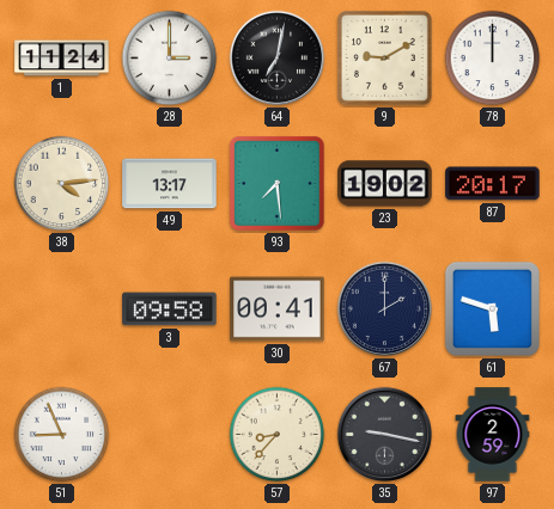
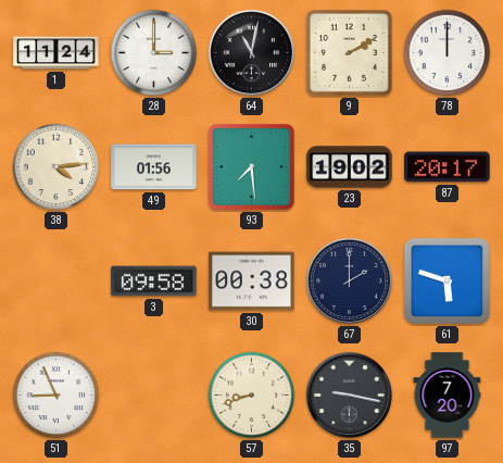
64: 7:02 -> 11:02
9: 9:10 -> 2:10
49: 13:17 -> 01:56
30: 00:41 -> 00:38
57: 8:37 -> 8:42
97: 2:59 -> 7:20
